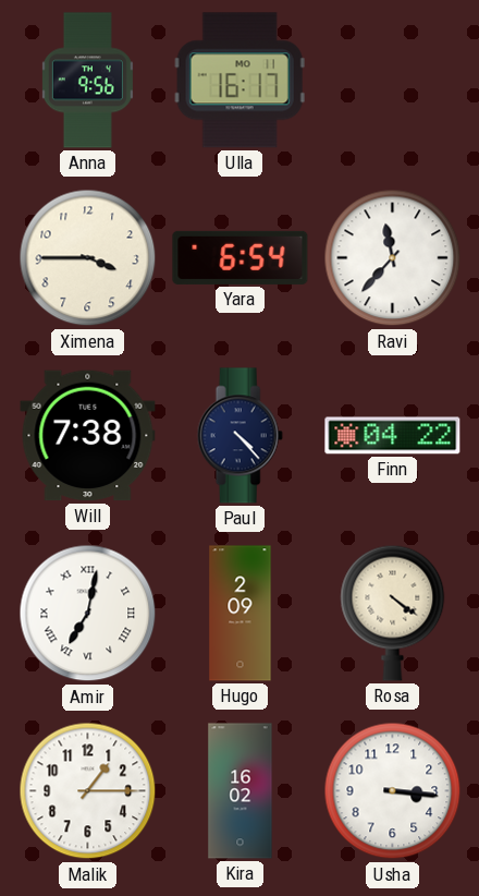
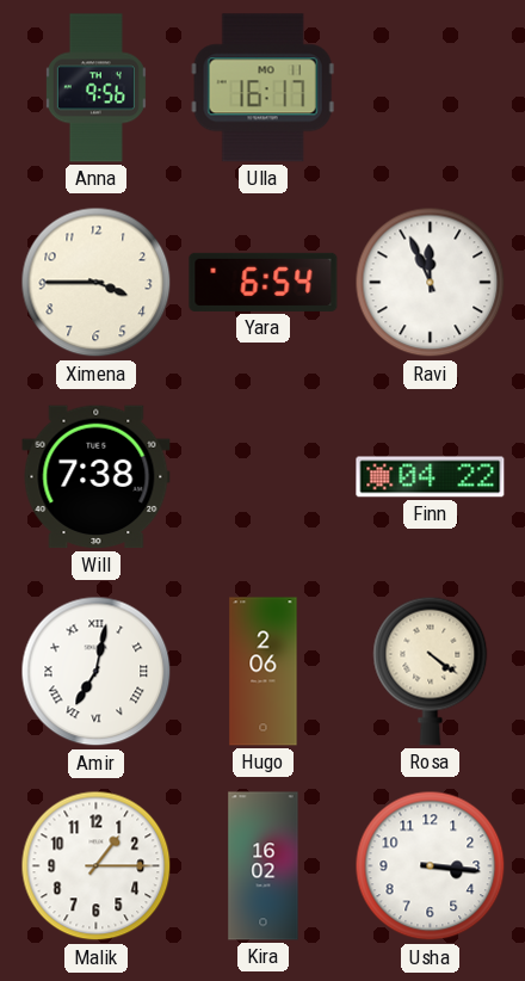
Ravi: 11:37 -> 11:56
Paul: 4:23 -> none
Hugo: 2:09 -> 2:06
